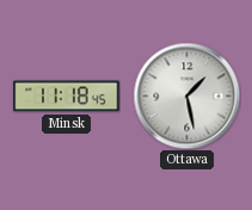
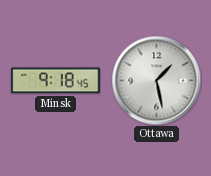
Minsk: 11:18 -> 9:18
